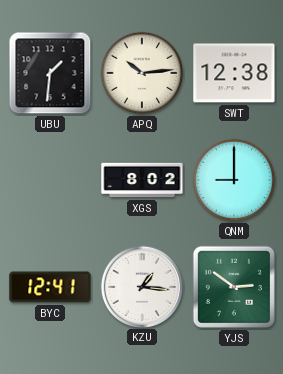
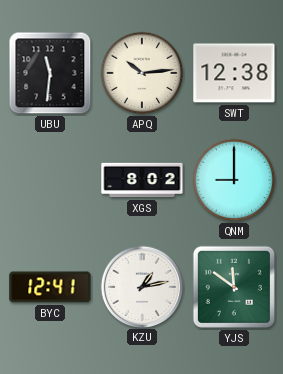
UBU: 1:31 -> 11:31
KZU: 1:16 -> 1:13
YJS: 2:51 -> 11:51
